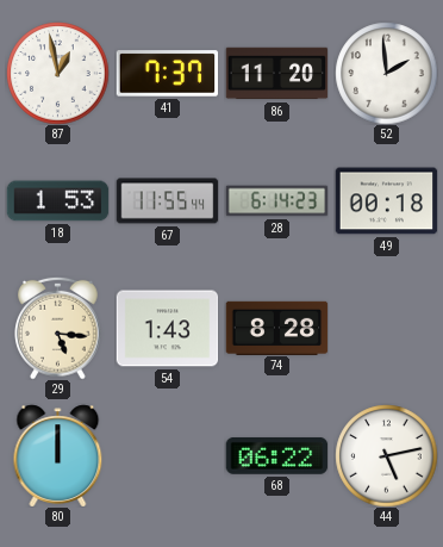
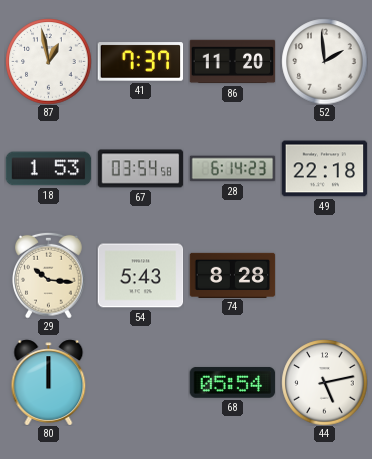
67: 11:55 -> 03:54
49: 00:18 -> 22:18
29: 5:16 -> 10:16
54: 1:43 -> 5:43
68: 06:22 -> 05:54
